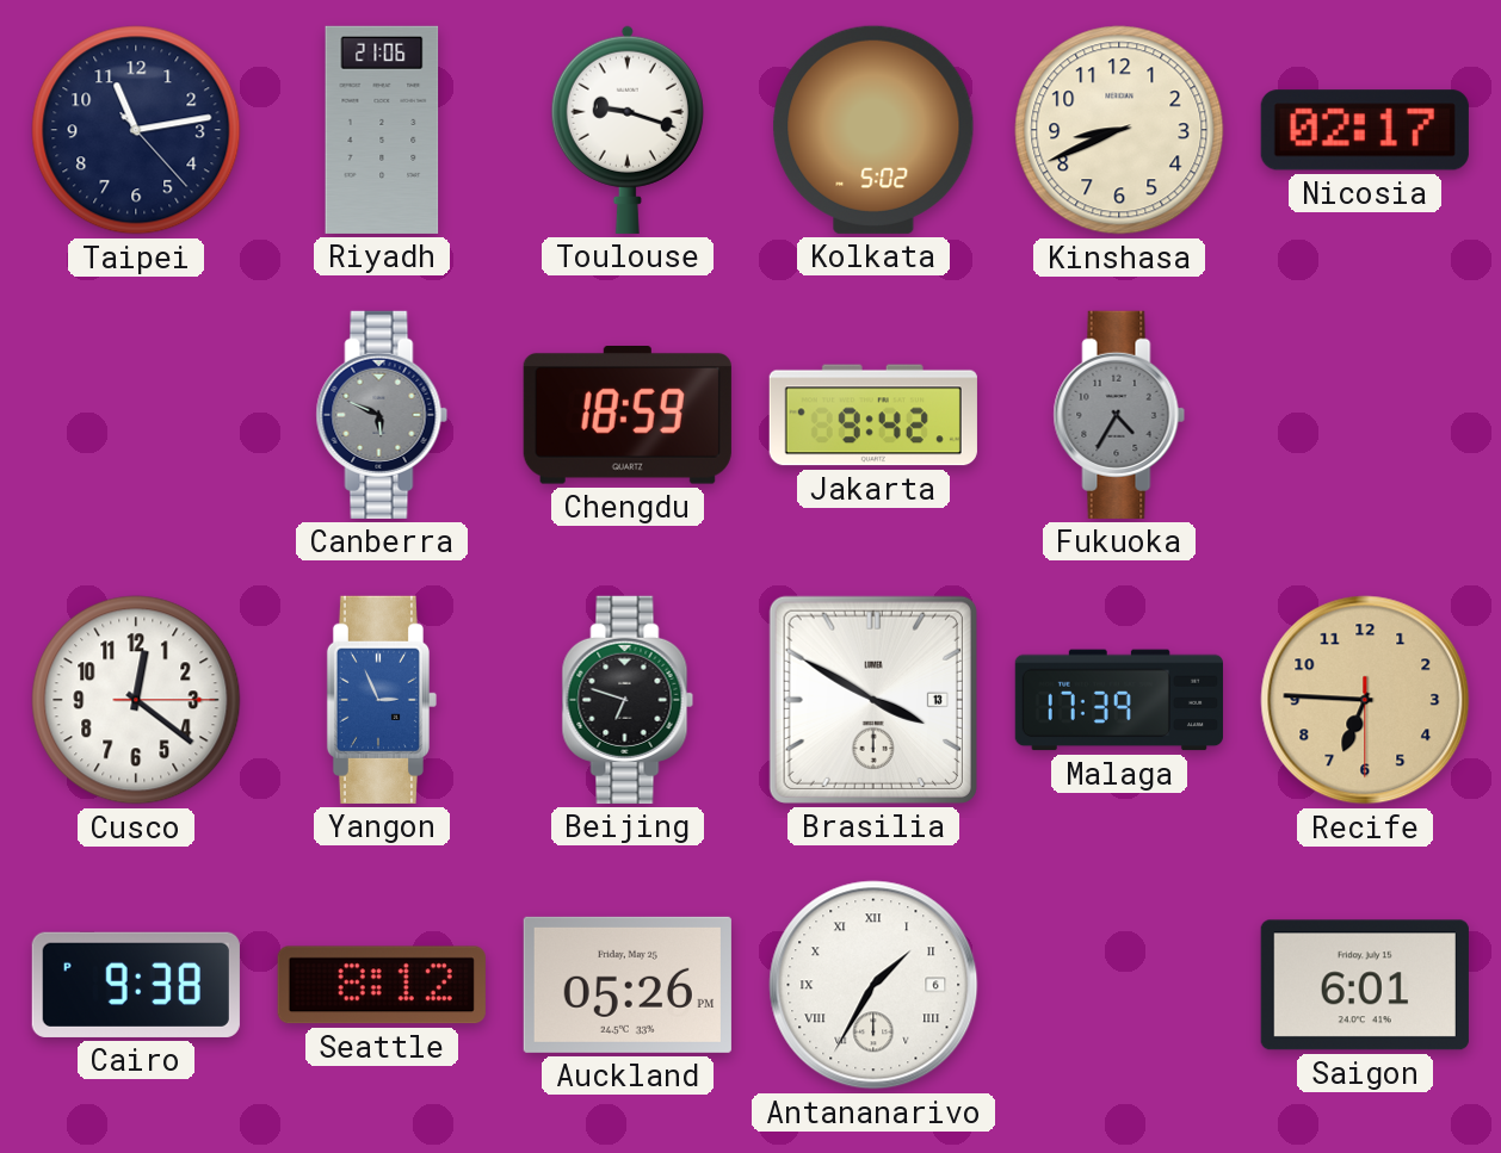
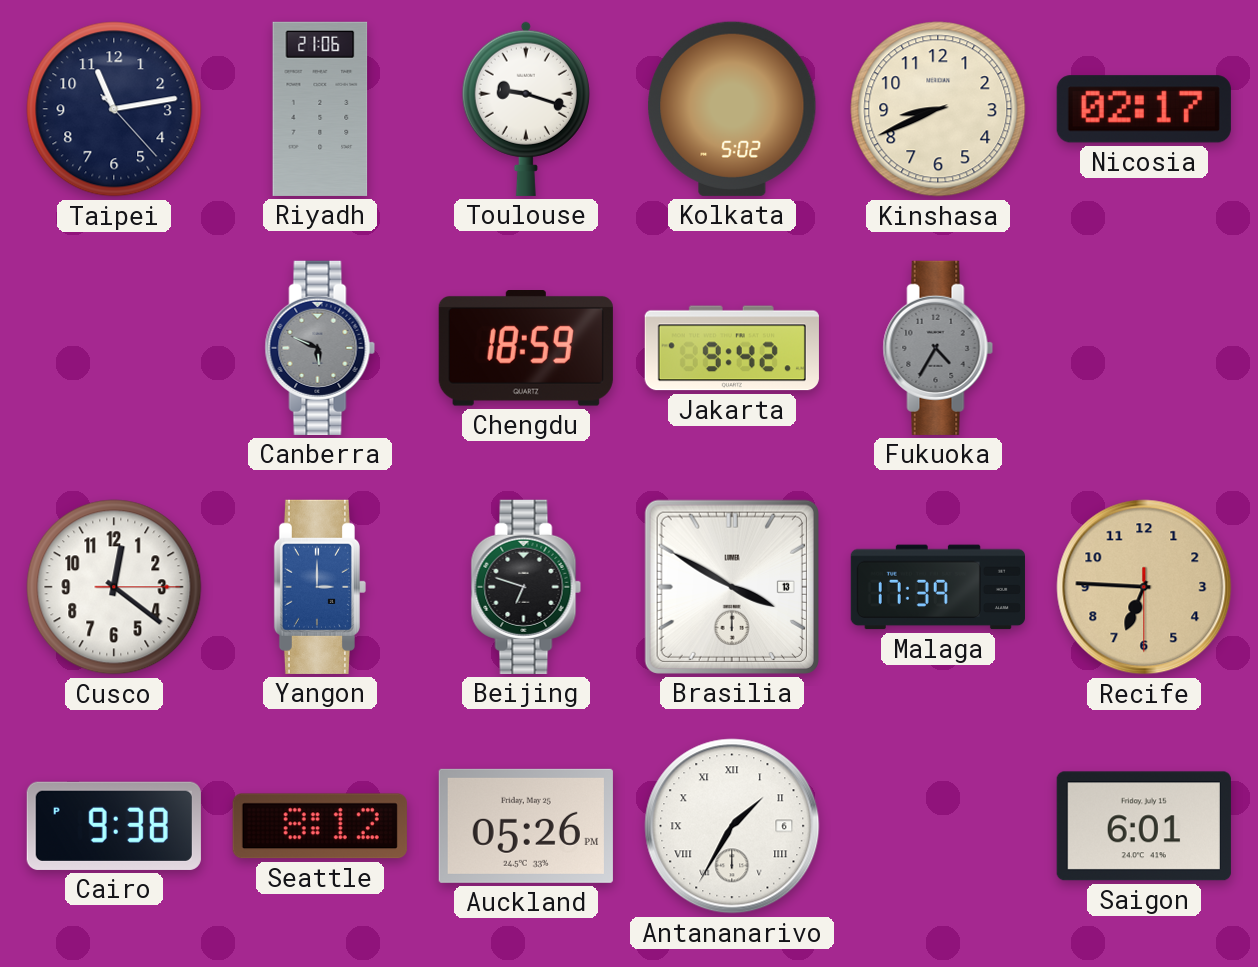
Yangon: 2:56 -> 3:00
